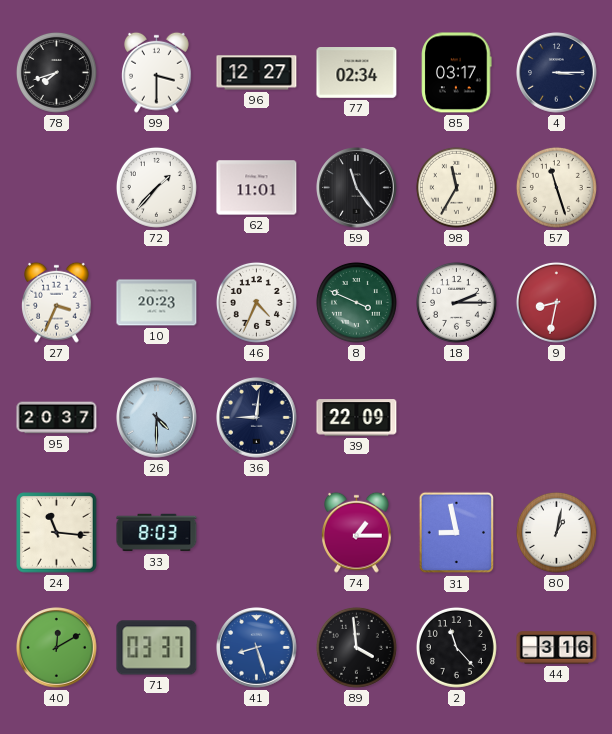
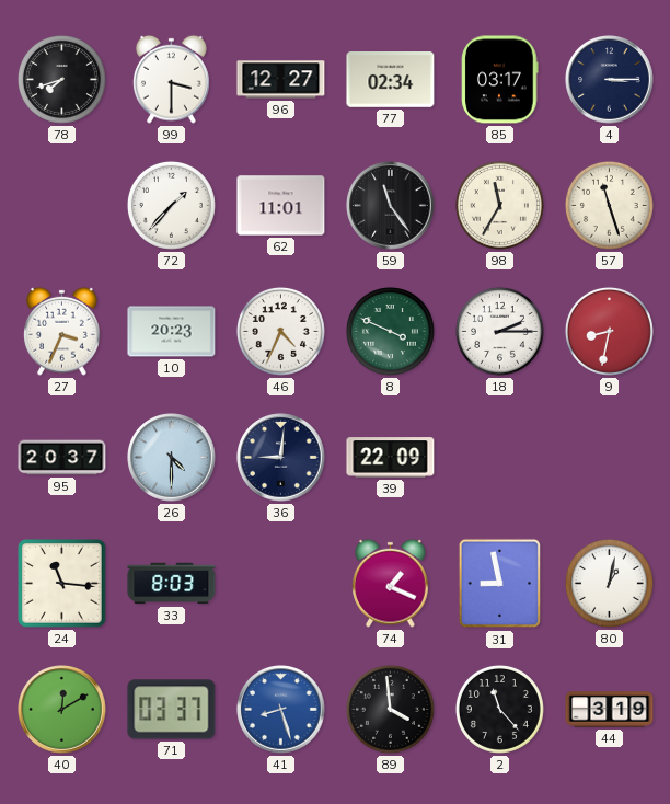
74: 1:15 -> 1:19
44: 3:16 -> 3:19
